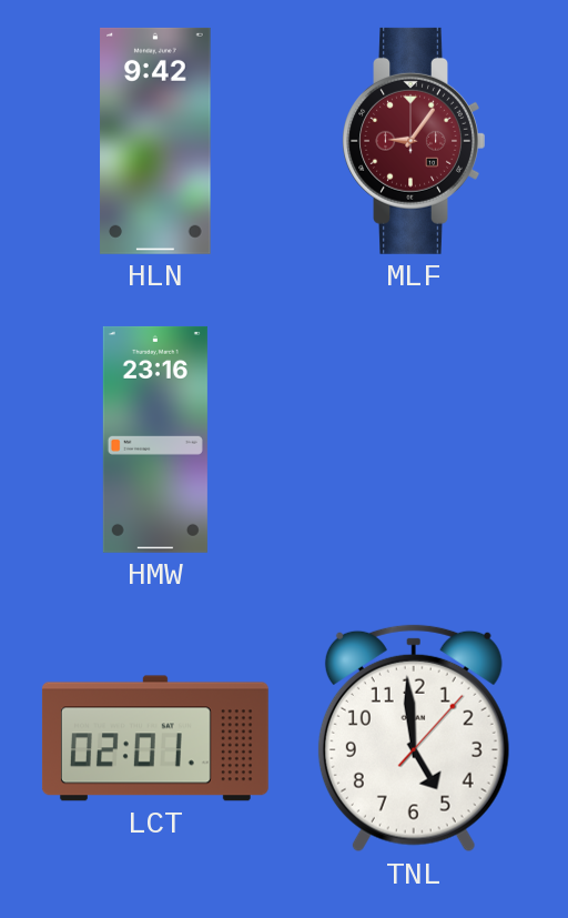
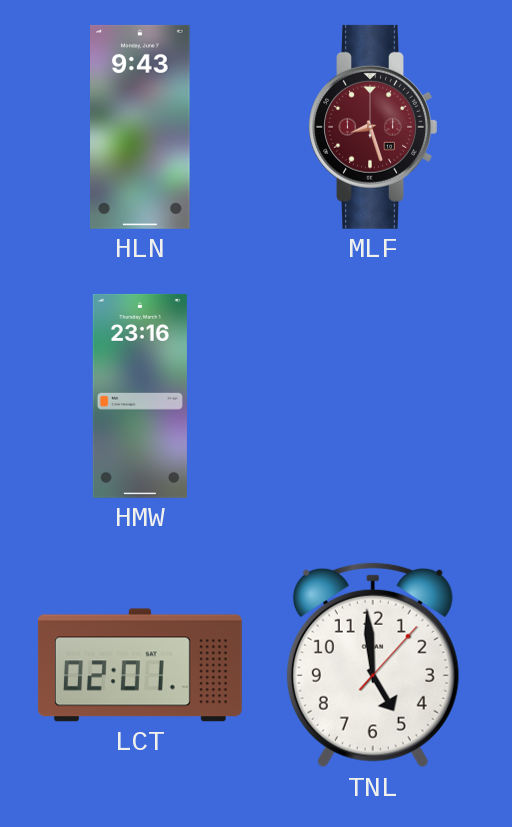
HLN: 9:42 -> 9:43
MLF: 9:06 -> 8:27
